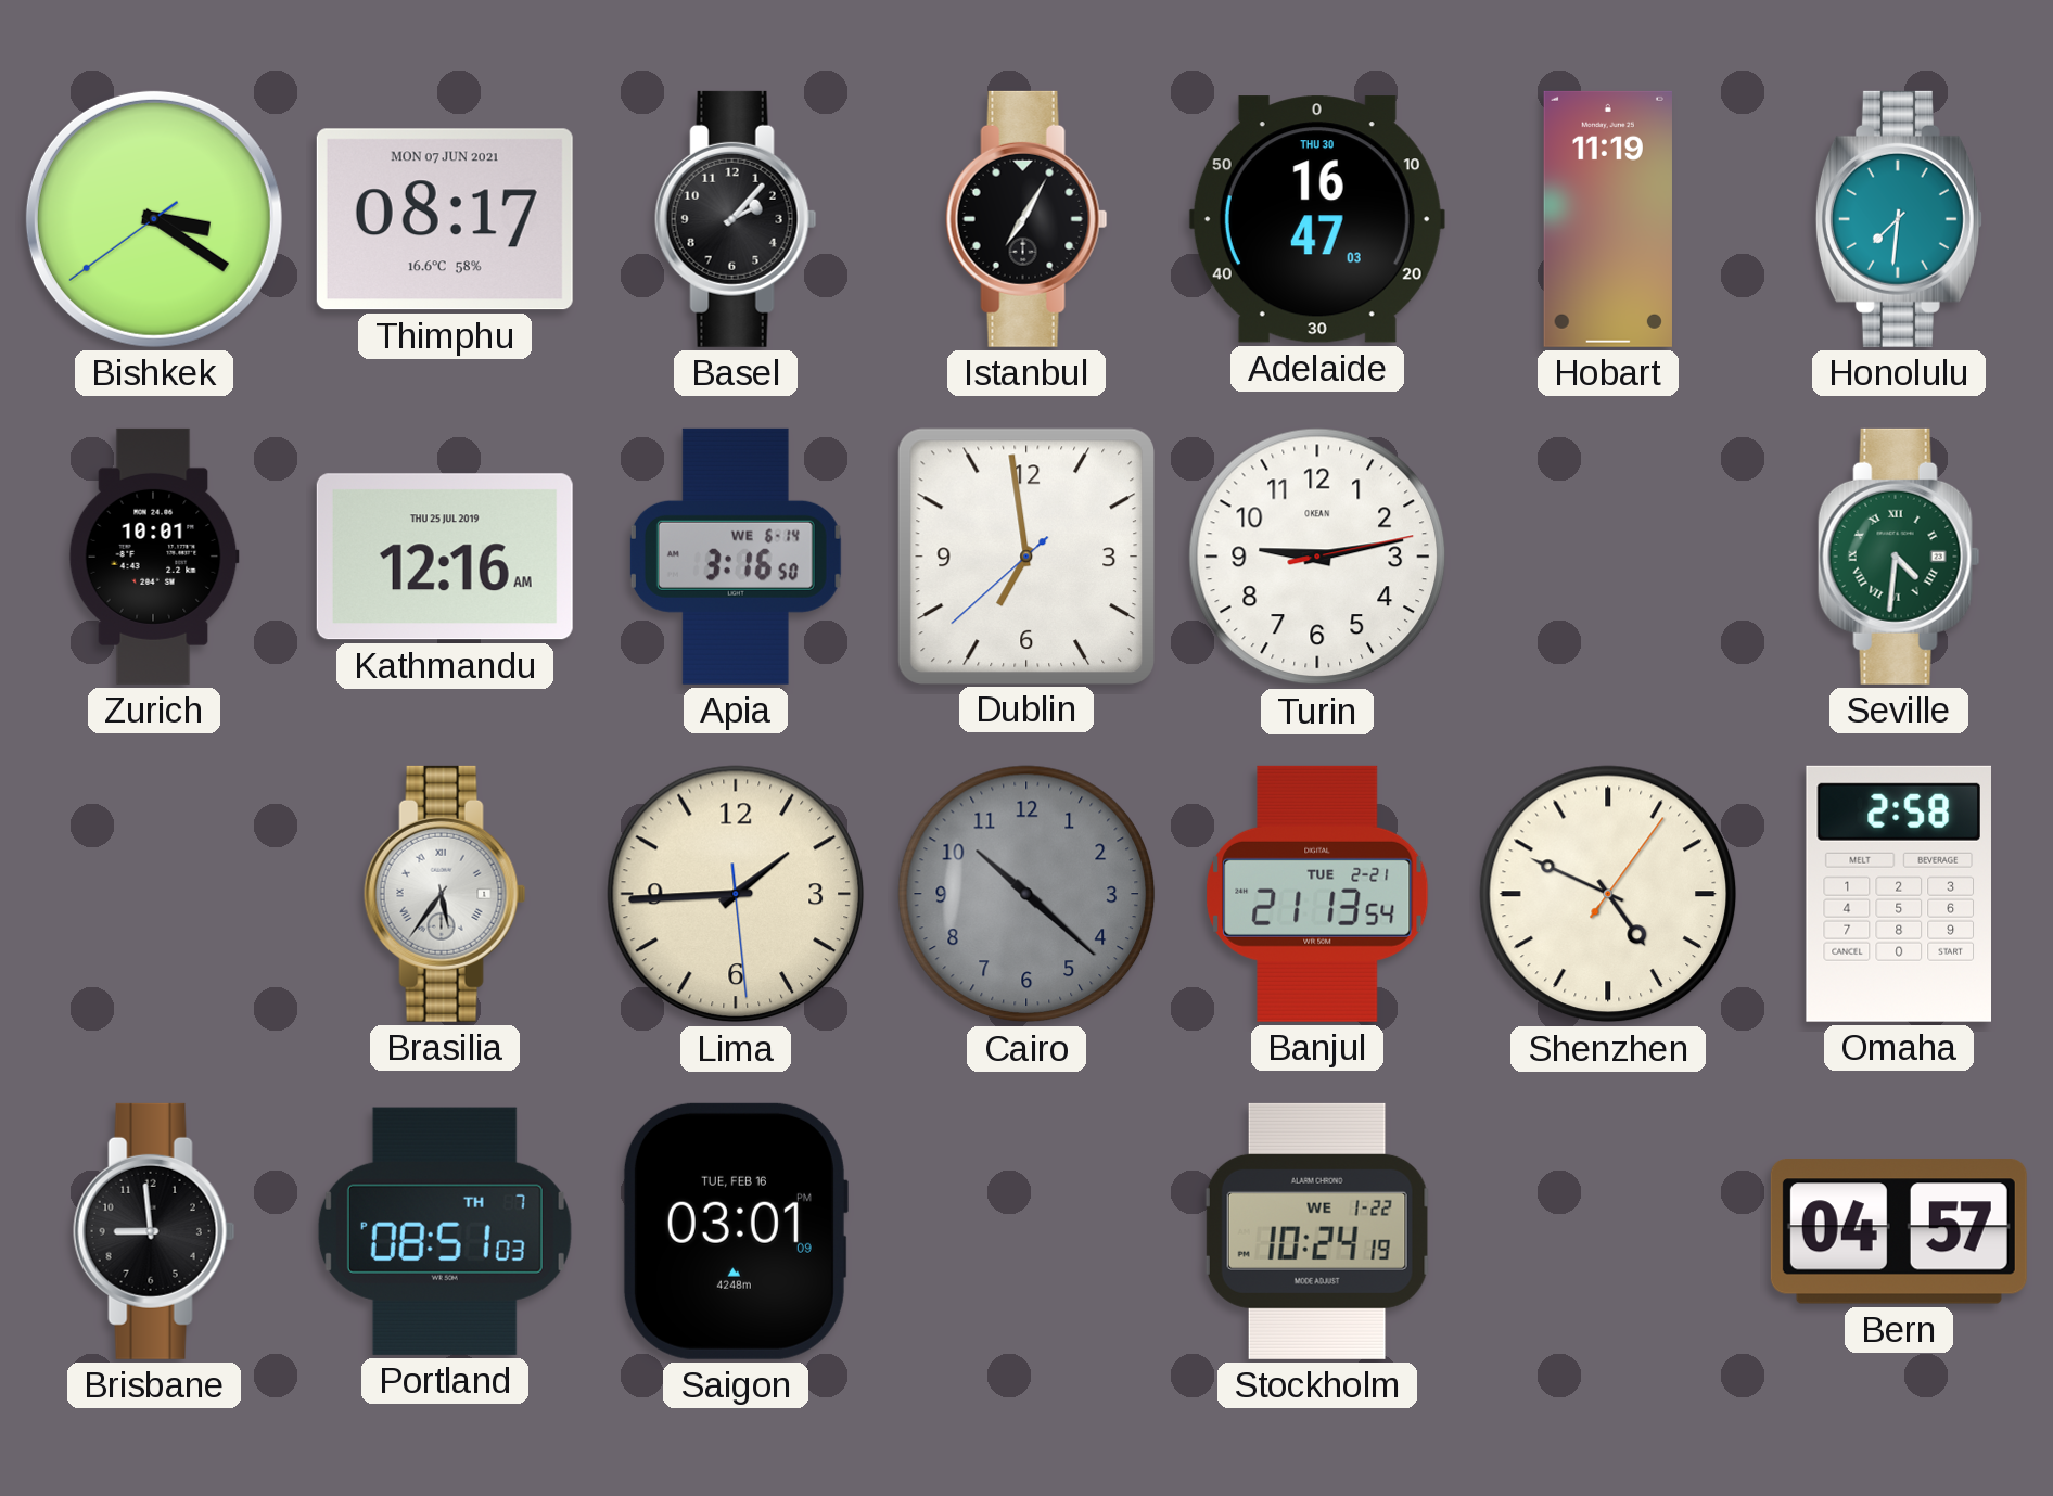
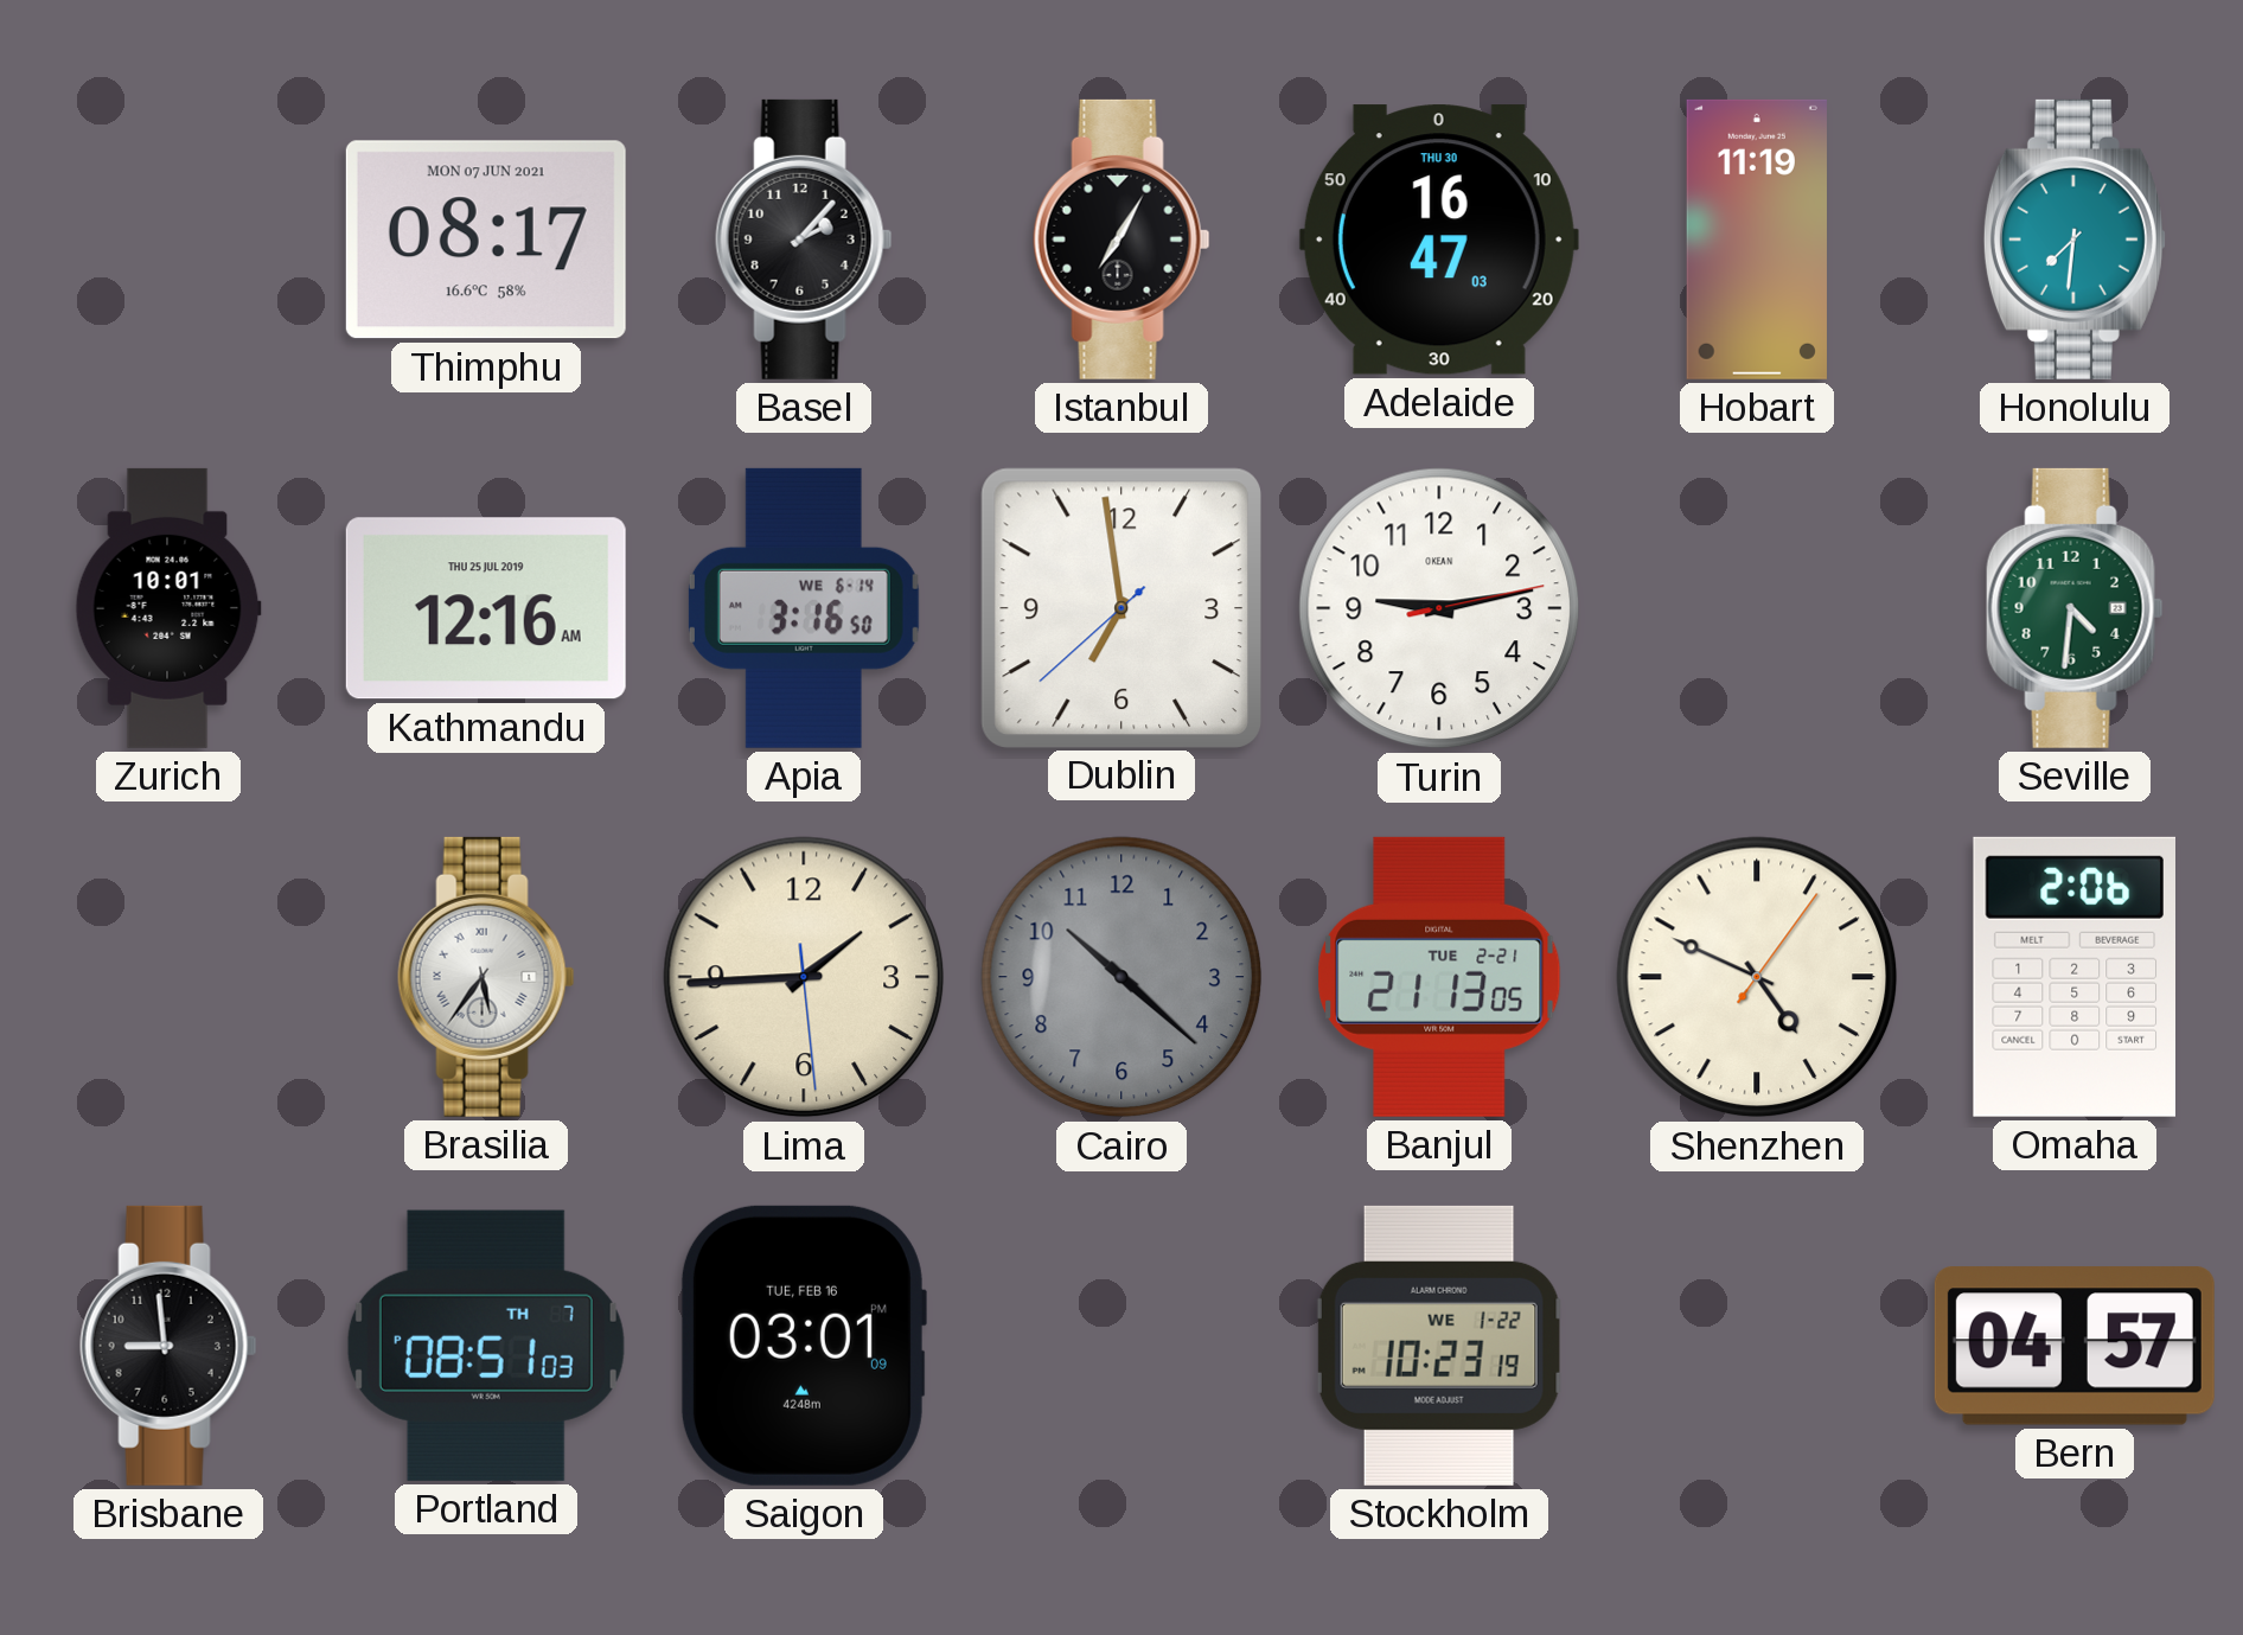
Bishkek: 3:20 -> none
Seville numerals: Roman -> Arabic
Banjul: 21:13:54 -> 21:13:05
Omaha: 2:58 -> 2:06
Stockholm: 10:24 -> 10:23
